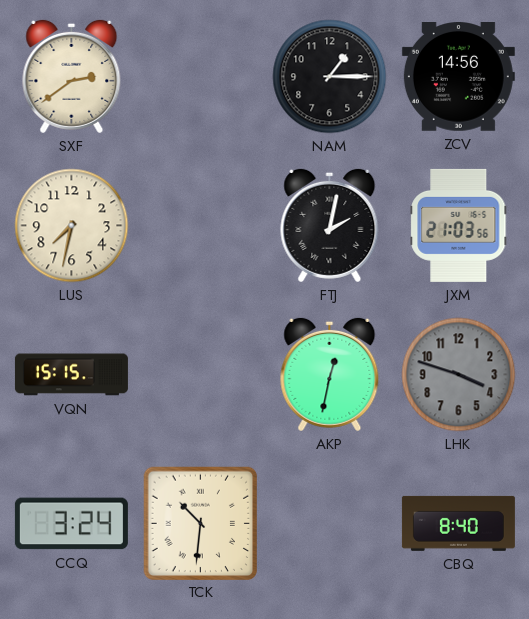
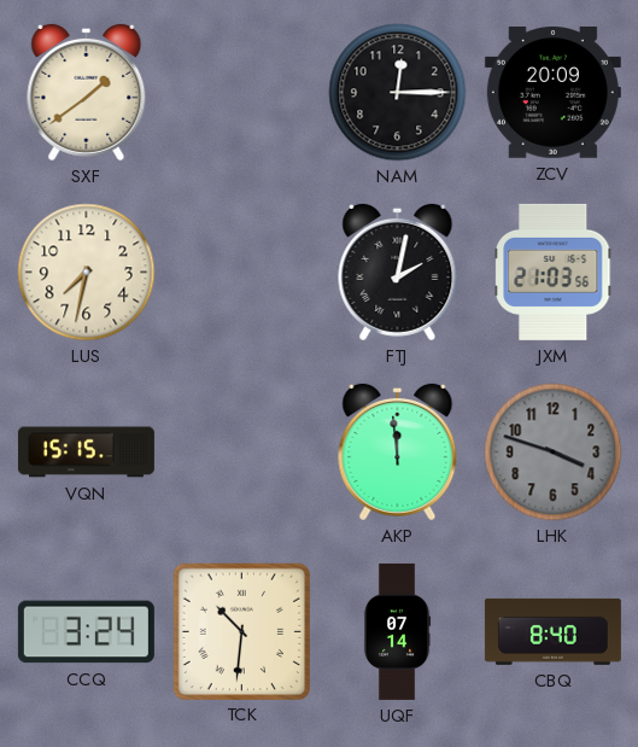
SXF: 2:39 -> 1:39
NAM: 1:15 -> 12:15
ZCV: 14:56 -> 20:09
AKP: 12:32 -> 11:59
UQF: none -> 07:14
